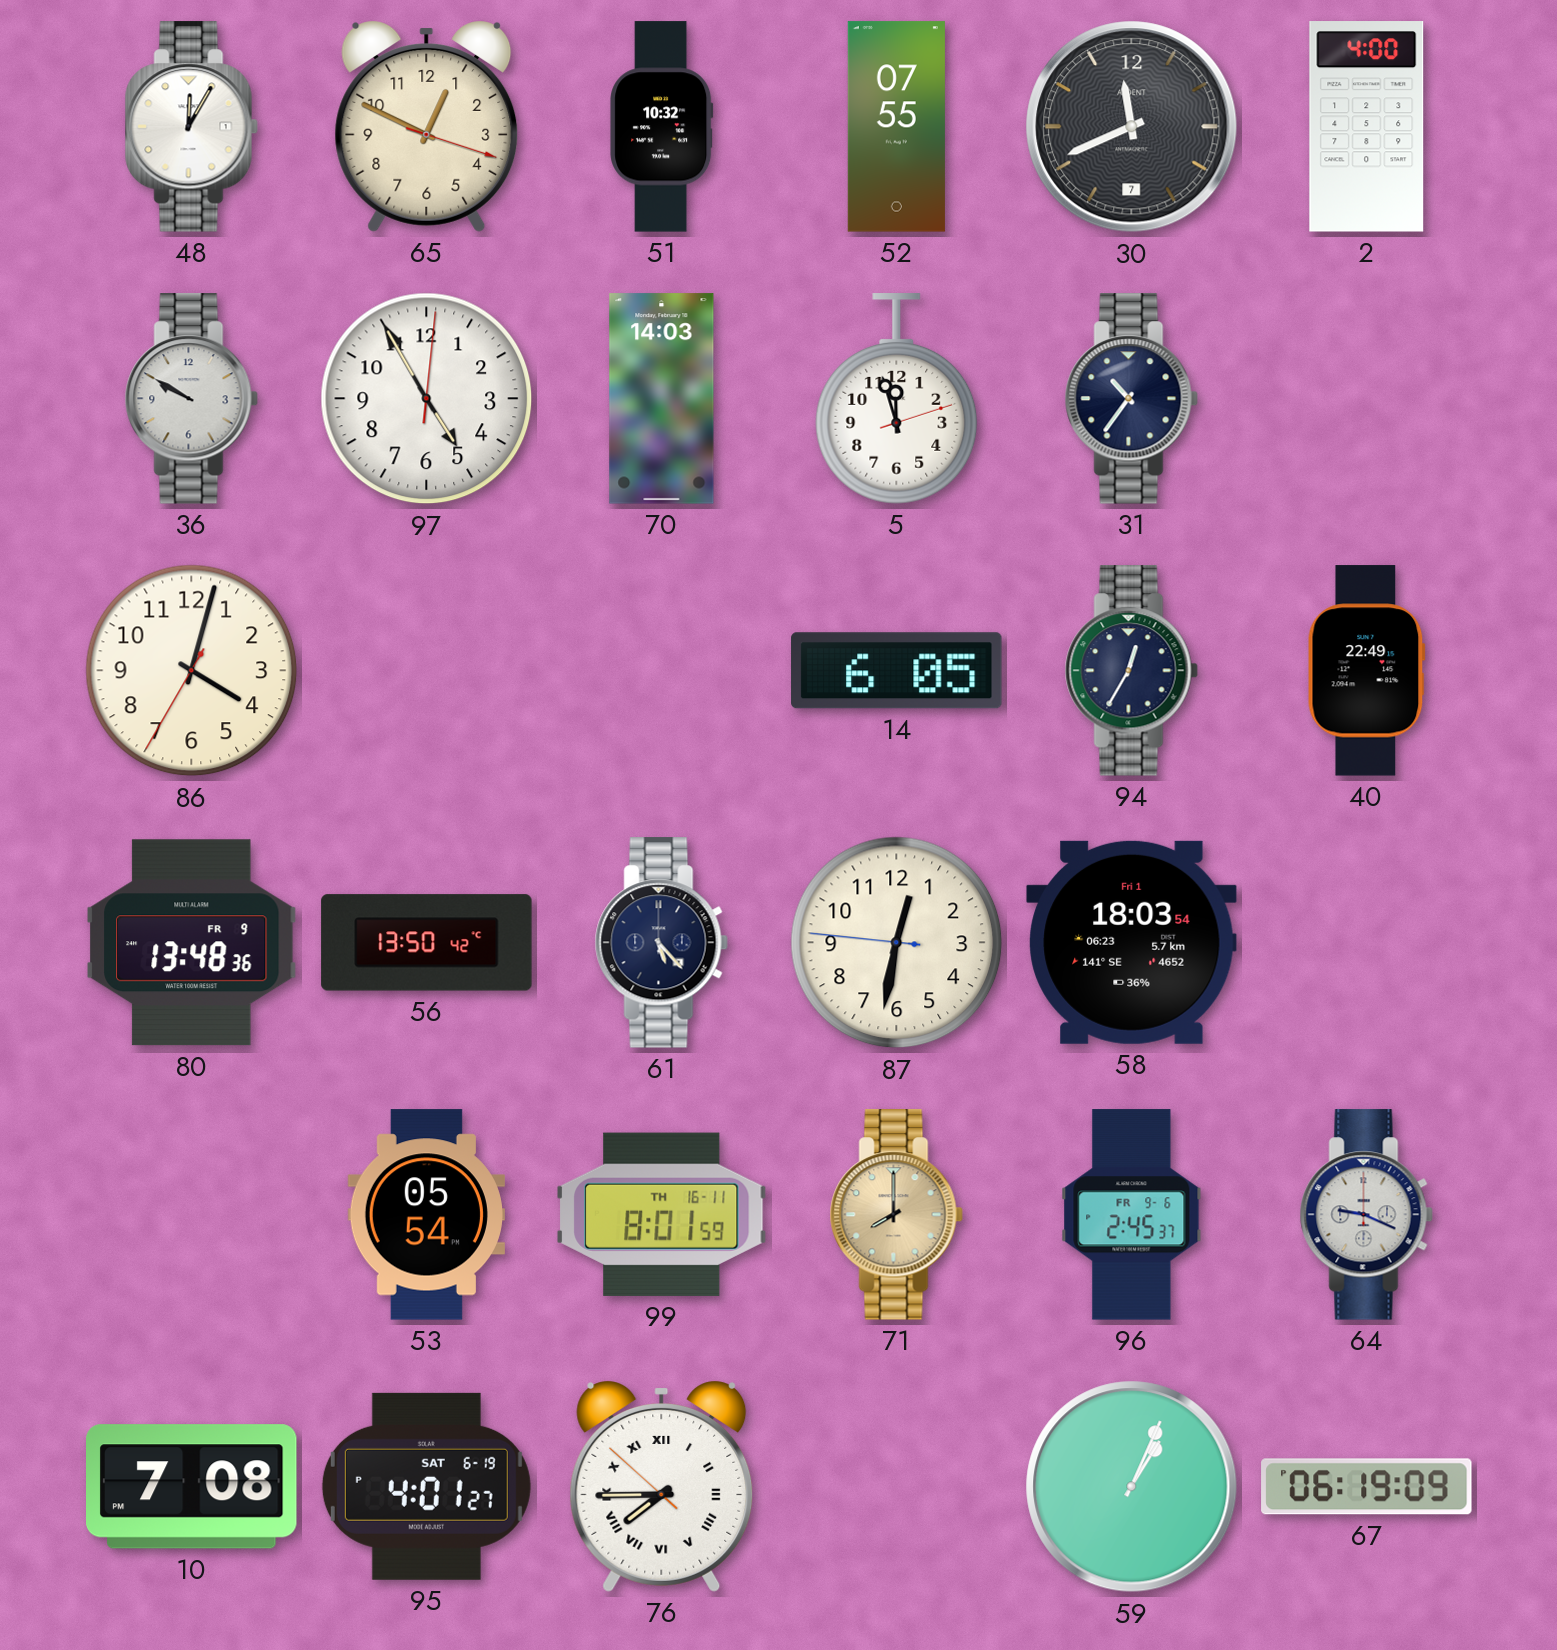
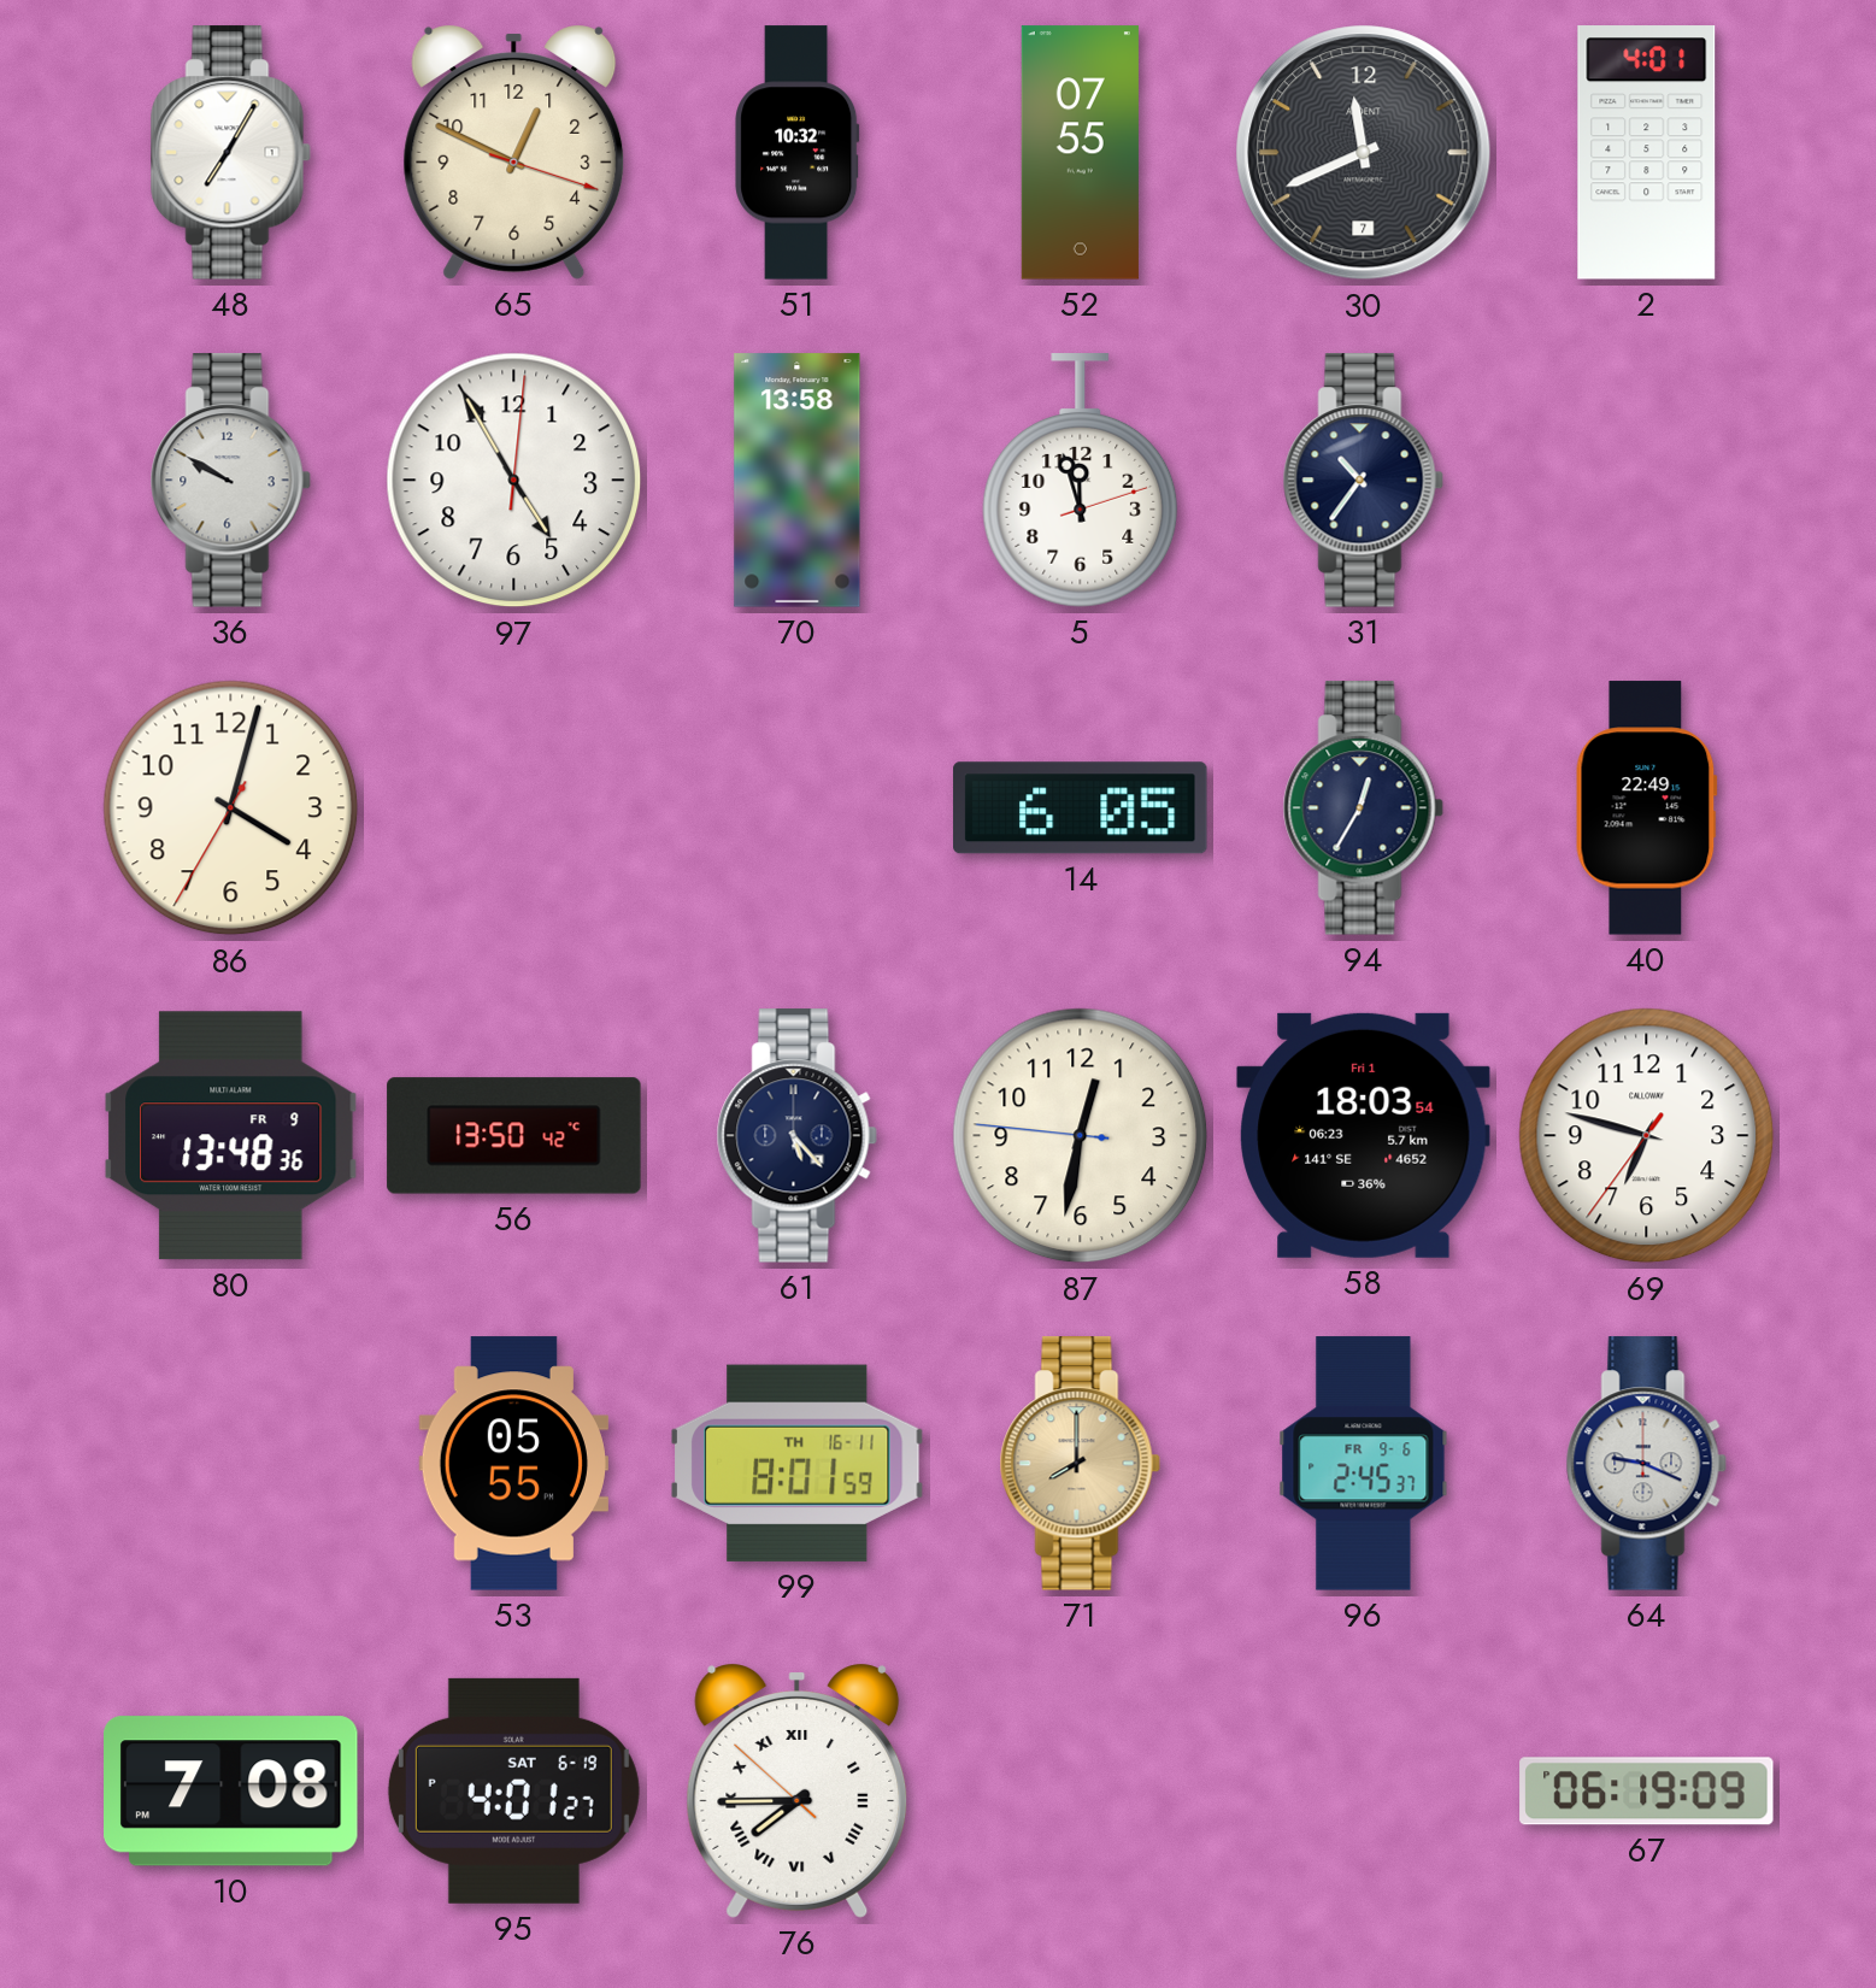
48: 12:05 -> 7:05
2: 4:00 -> 4:01
70: 14:03 -> 13:58
69: none -> 6:47
53: 05:54 -> 05:55
59: 1:04 -> none
